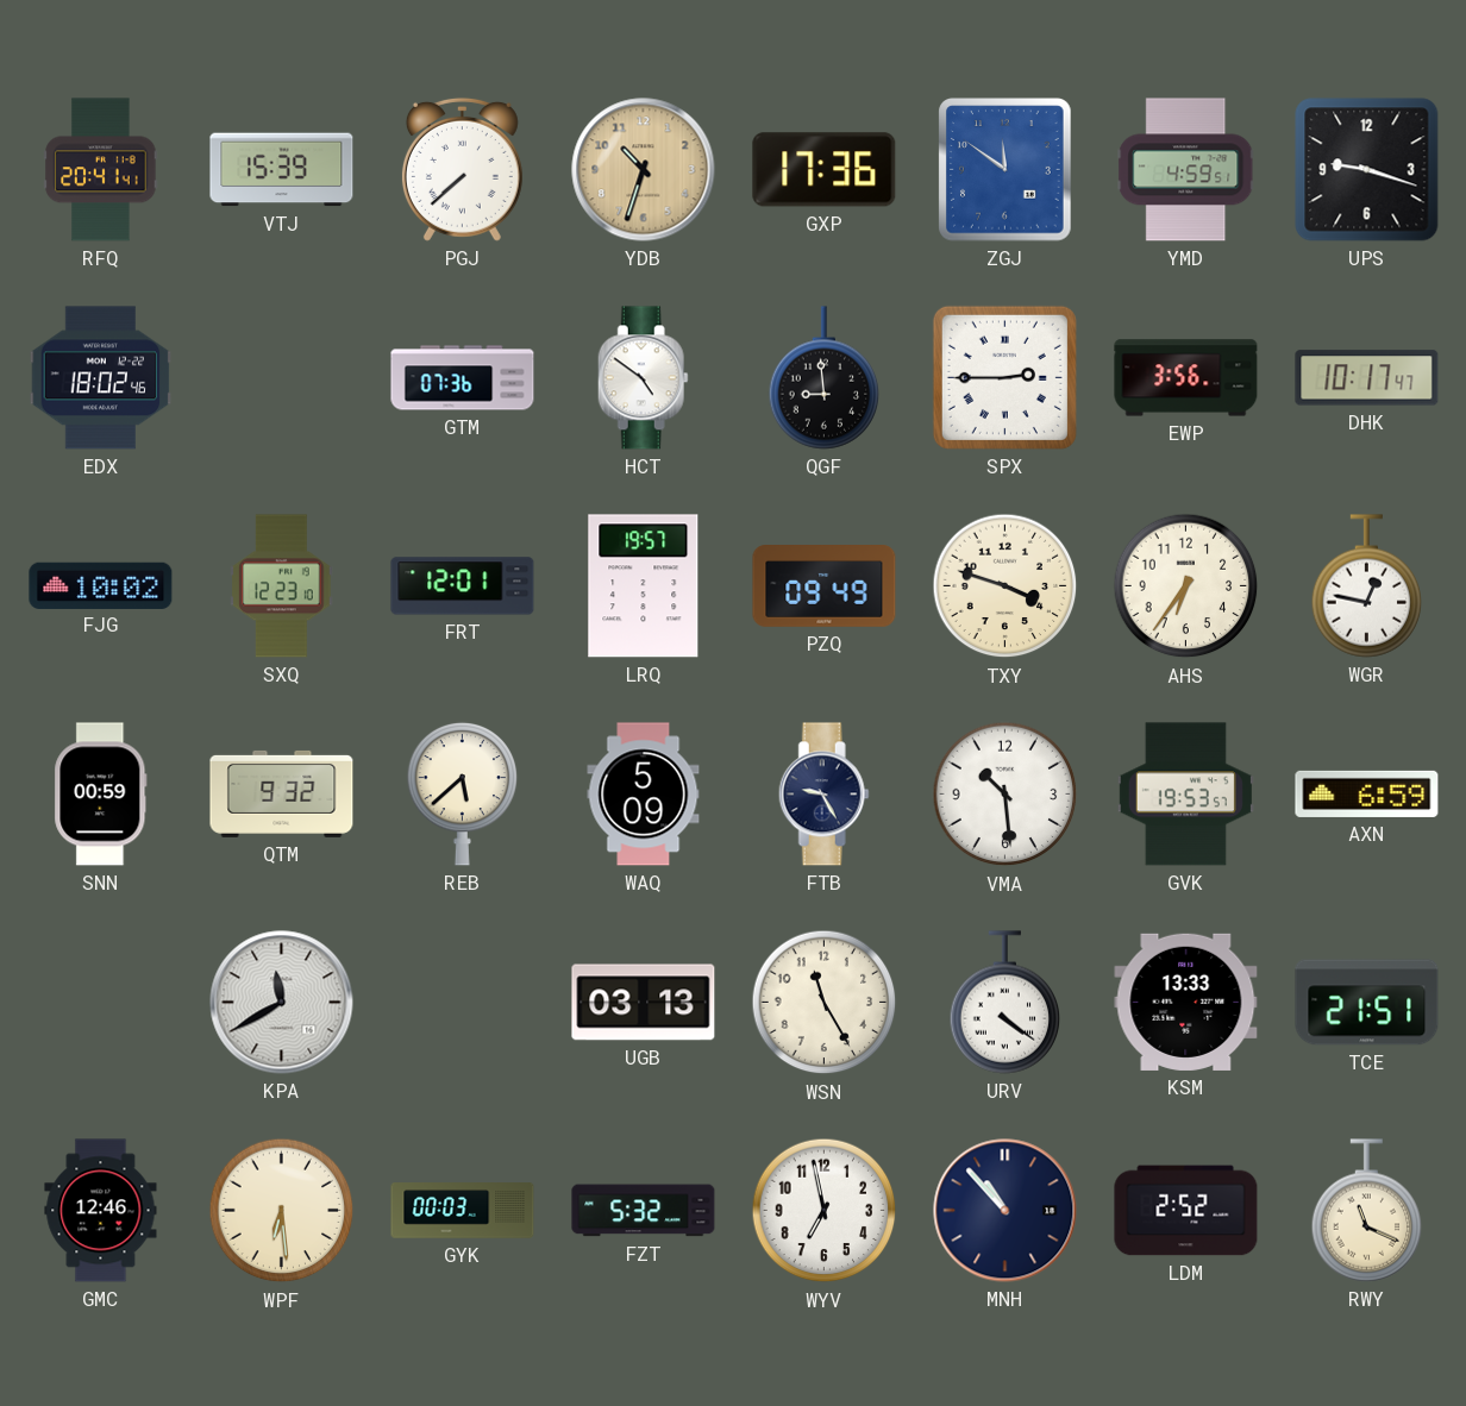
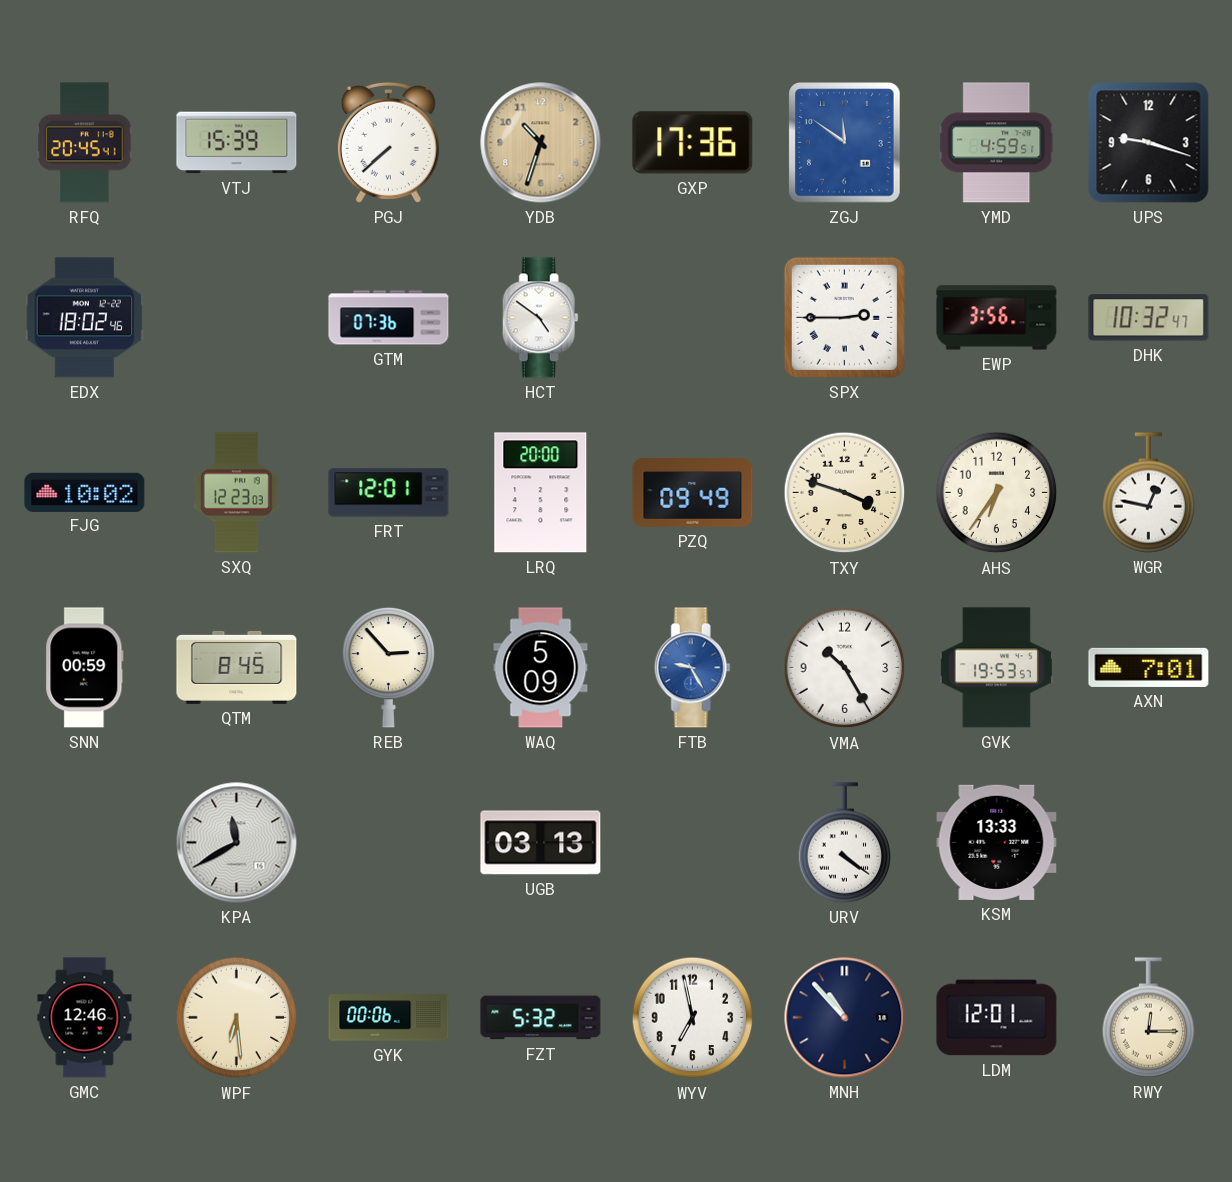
RFQ: 20:41 -> 20:45
QGF: 8:59 -> none
DHK: 10:17 -> 10:32
SXQ: 12:23:10 -> 12:23:03
LRQ: 19:57 -> 20:00
QTM: 9:32 -> 8:45
REB: 5:38 -> 2:53
FTB dial: navy -> blue
VMA: 10:29 -> 10:25
AXN: 6:59 -> 7:01
WSN: 11:25 -> none
TCE: 21:51 -> none
GYK: 00:03 -> 00:06
LDM: 2:52 -> 12:01
RWY: 11:19 -> 12:15
